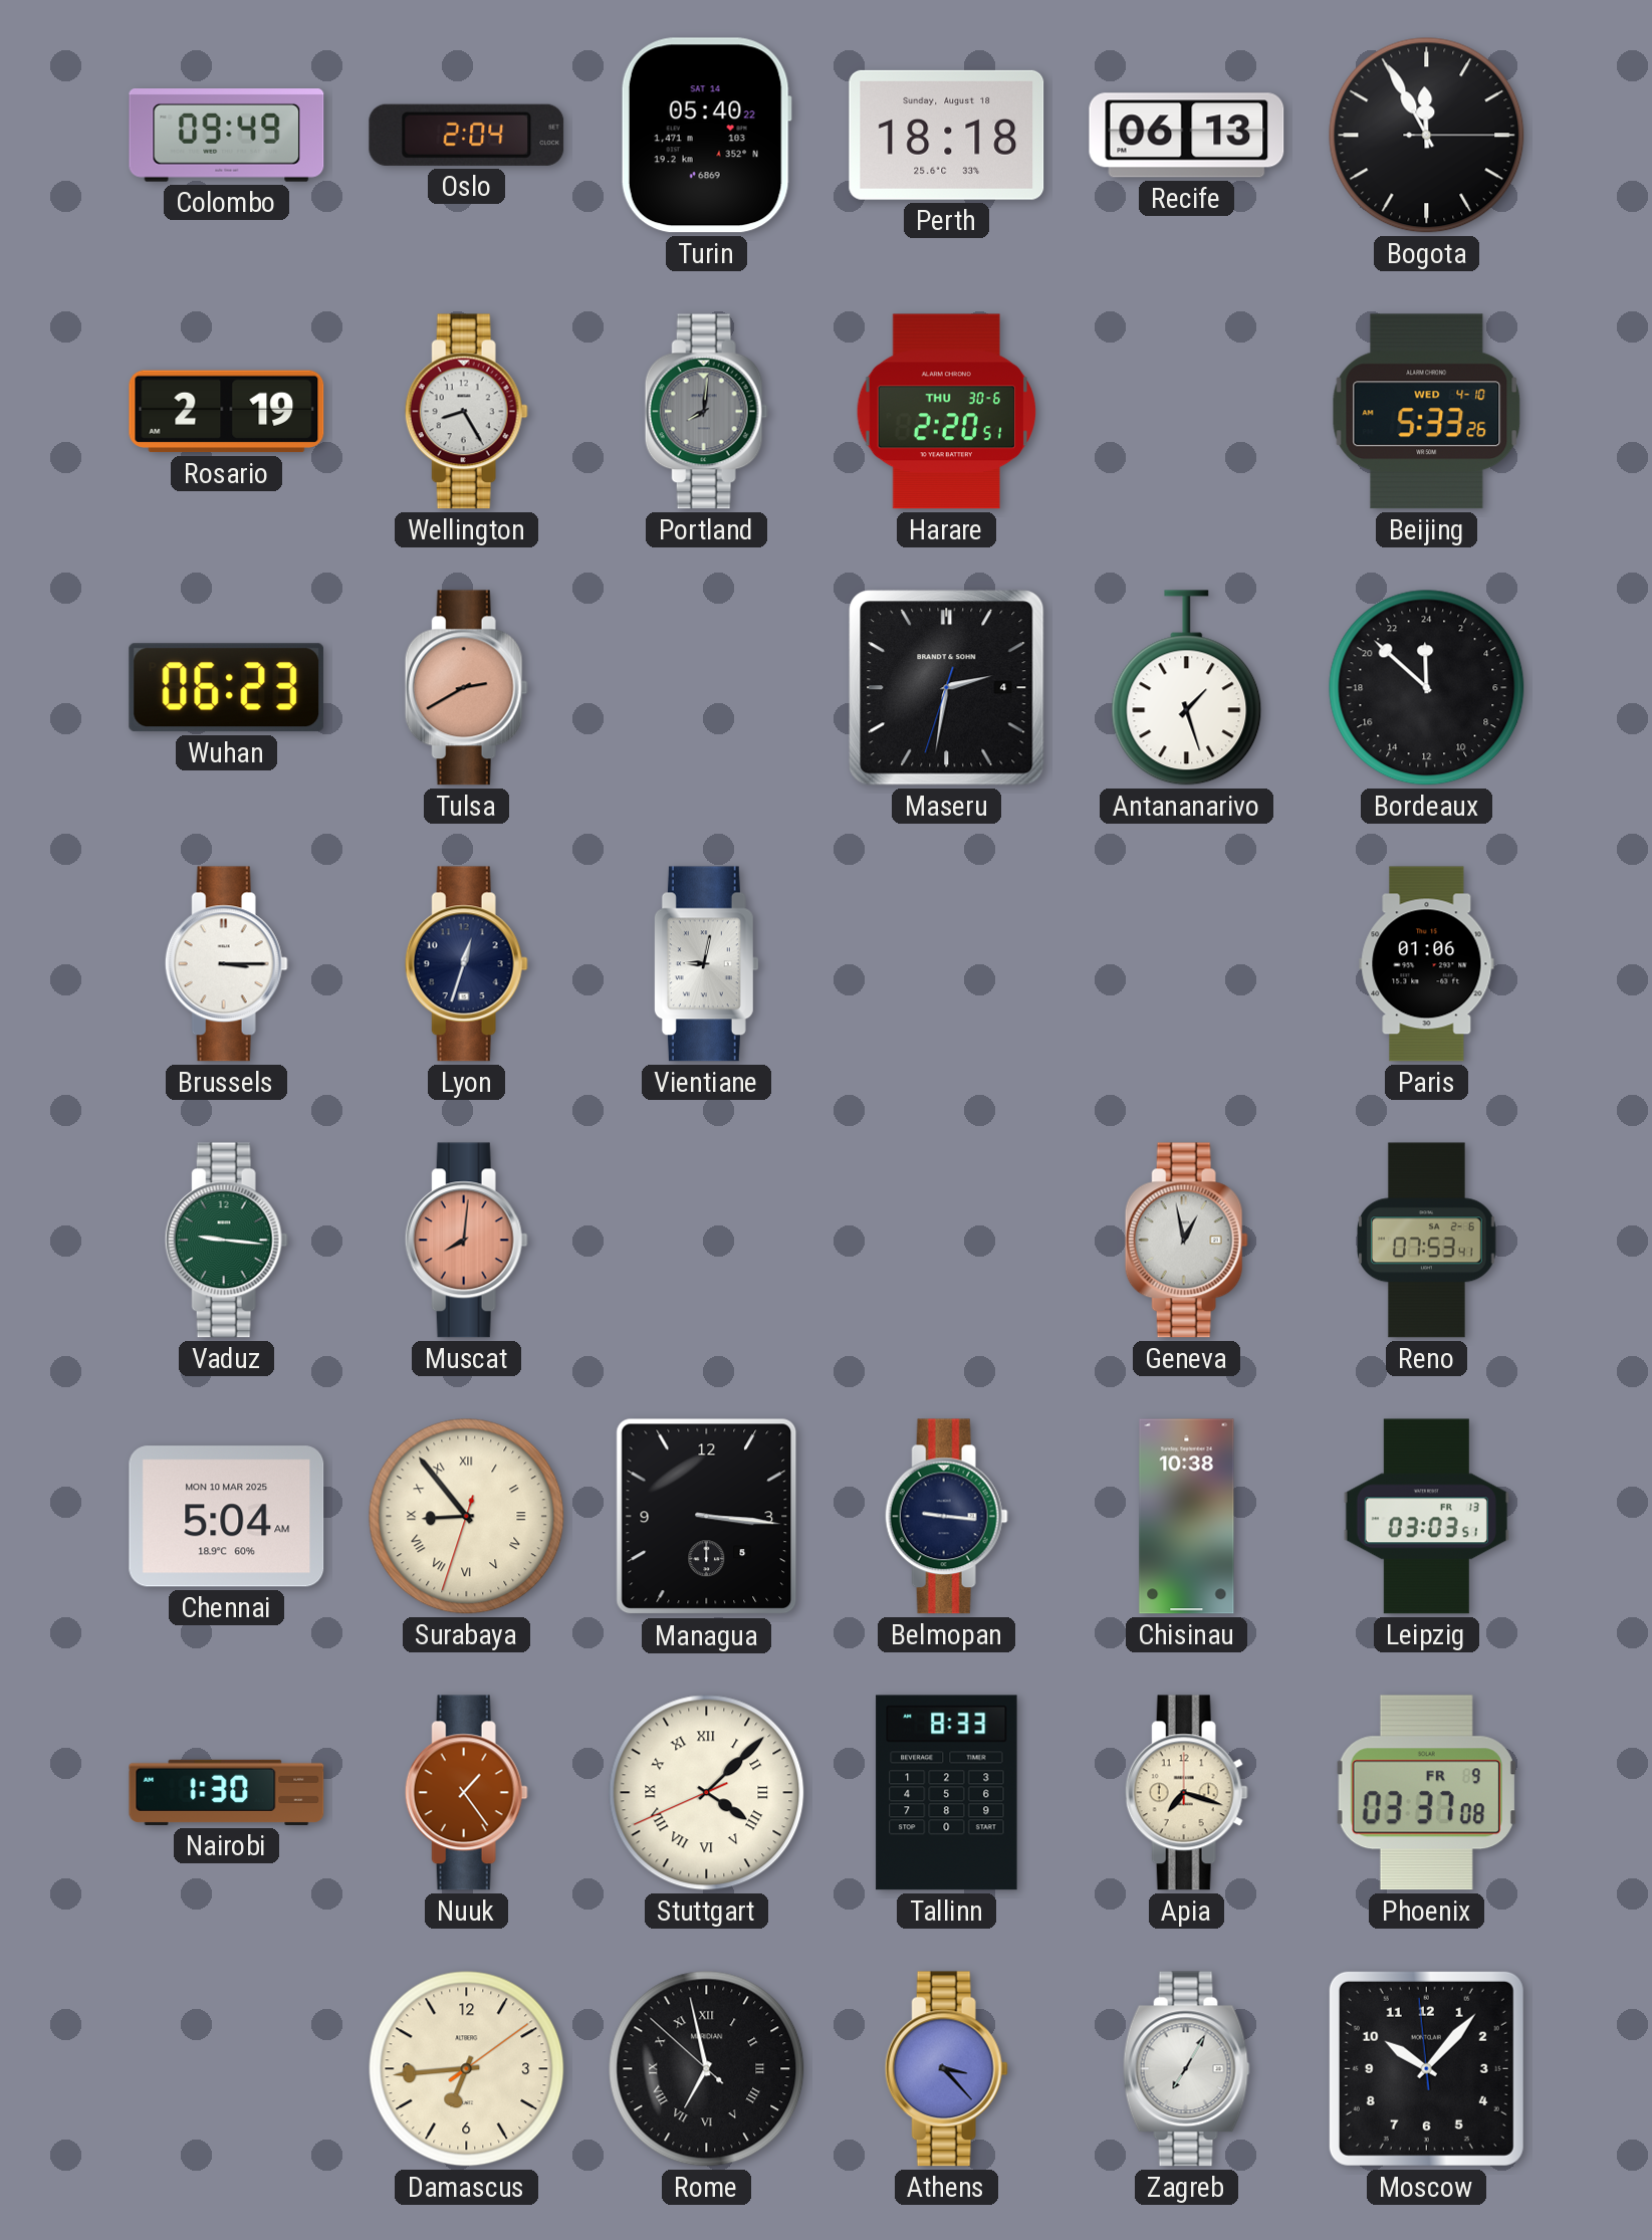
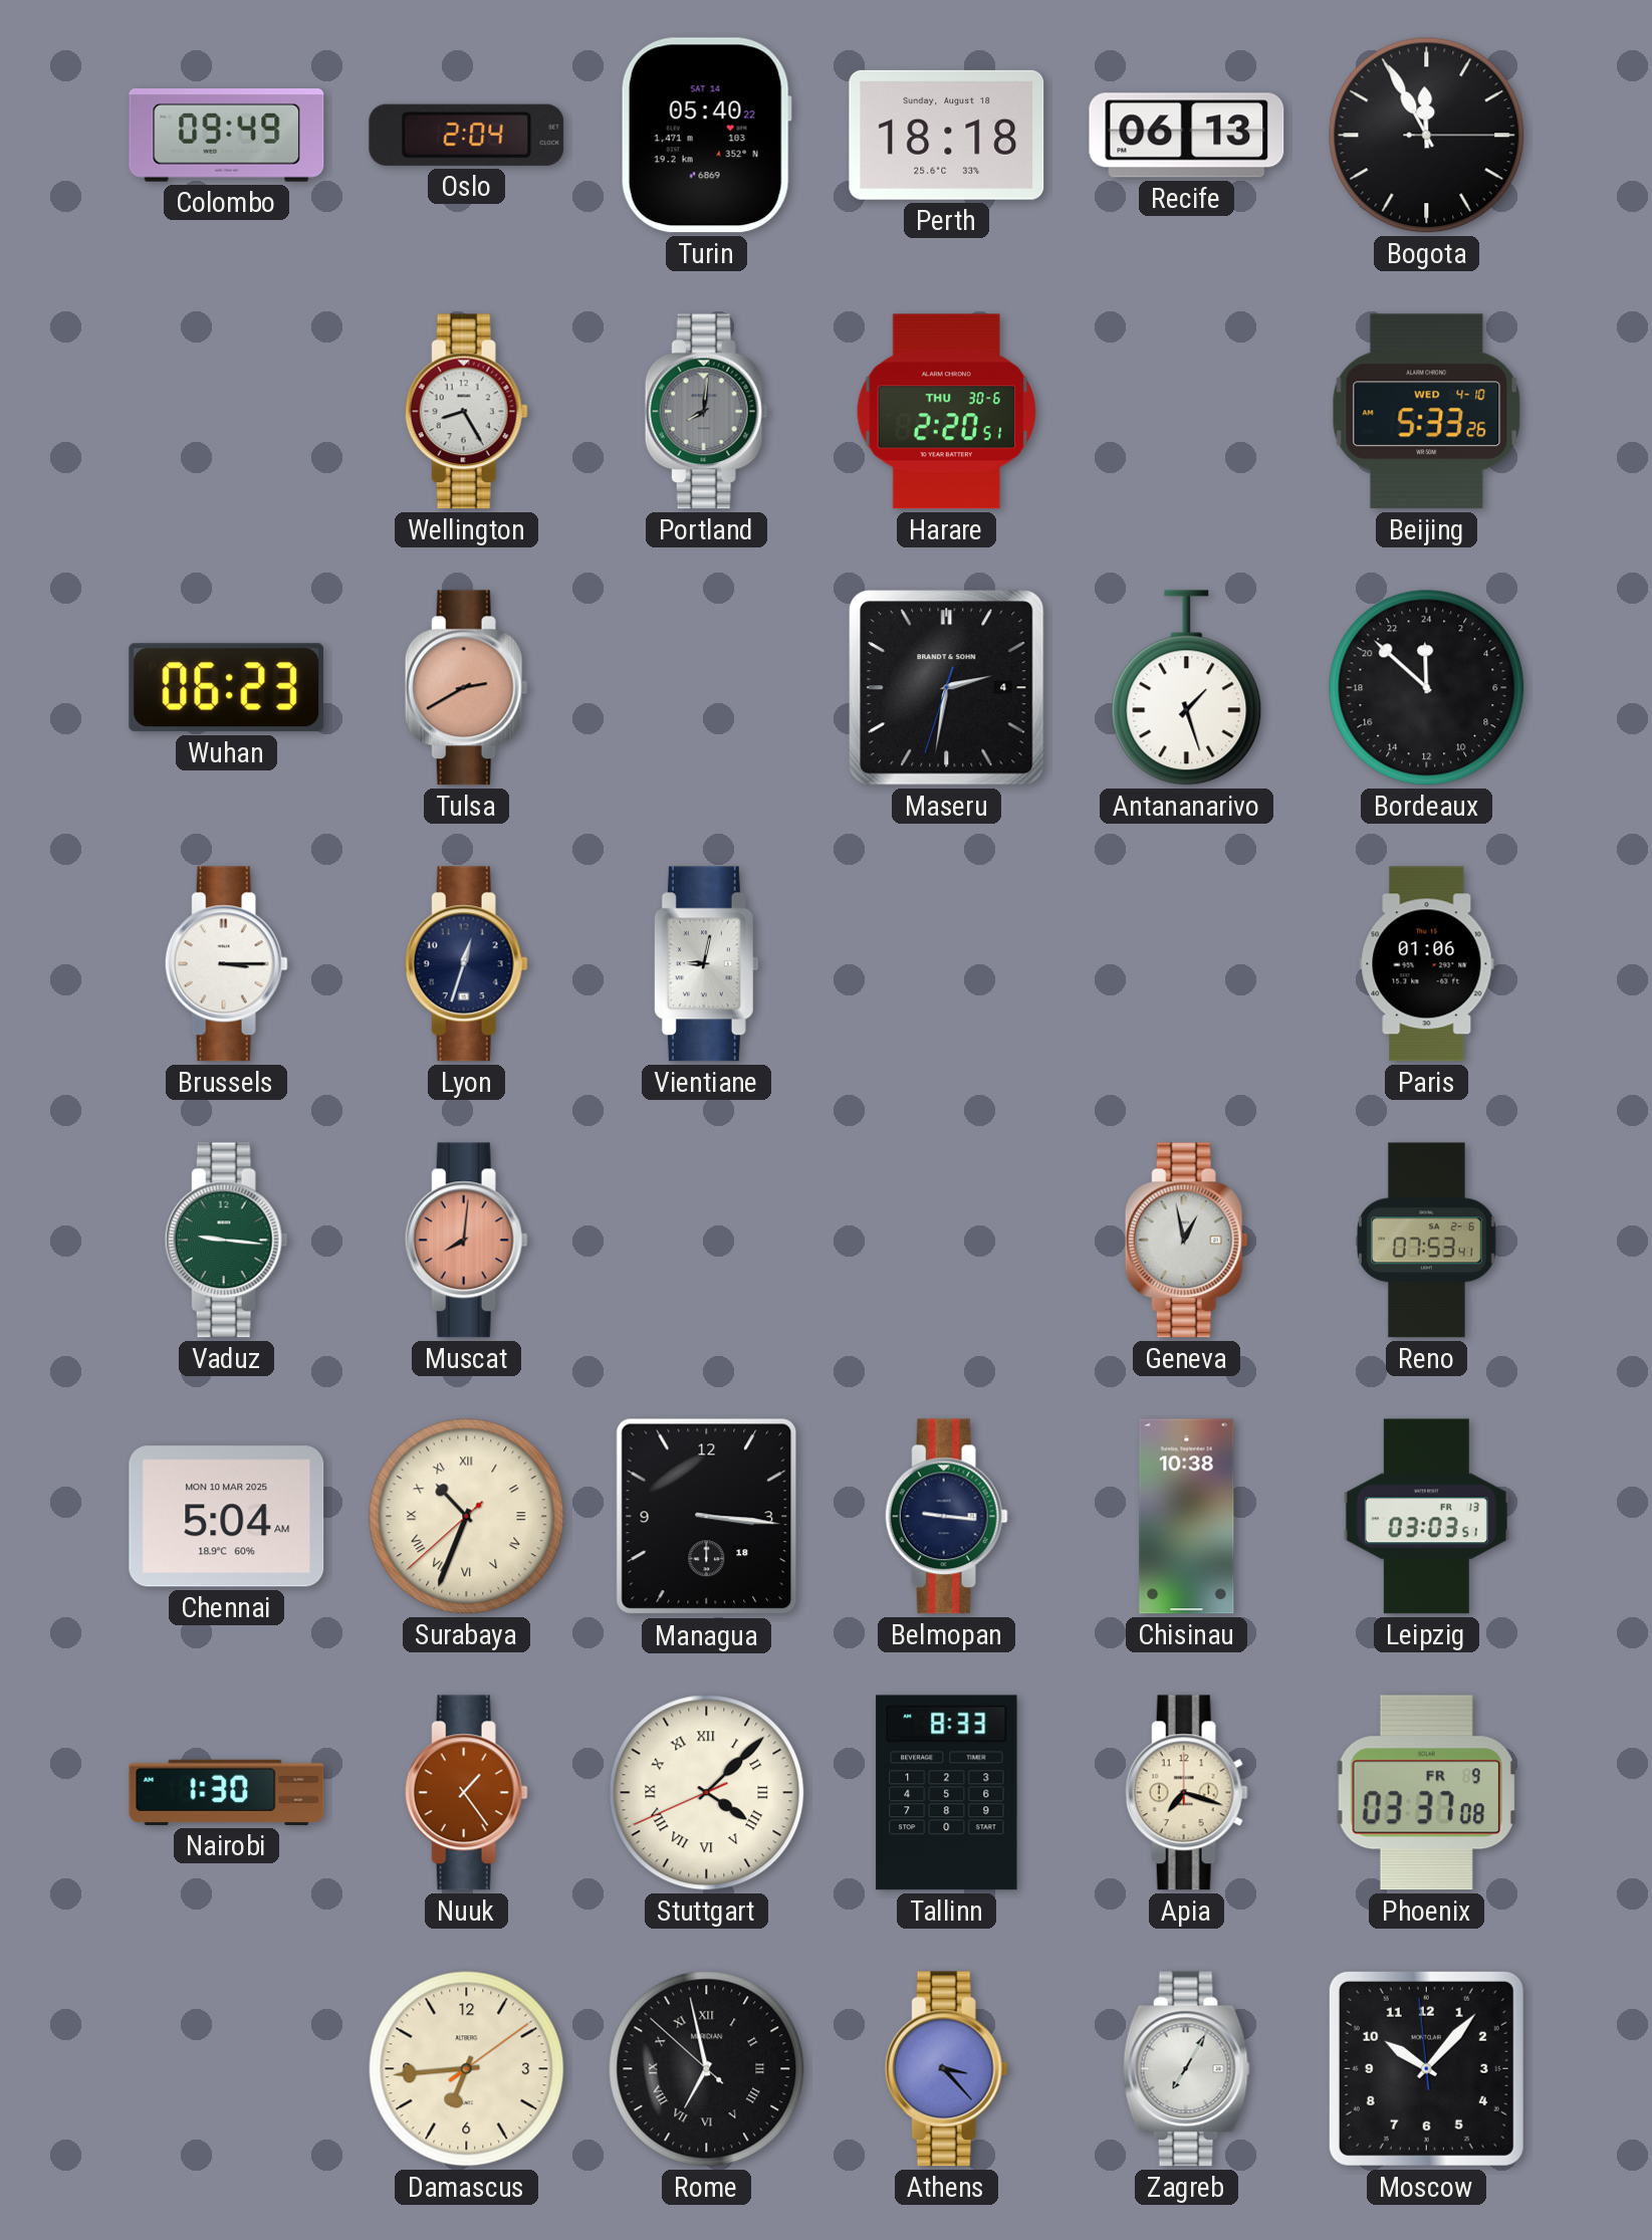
Rosario: 2:19 -> none
Surabaya: 8:53 -> 10:33
Managua date: 5 -> 18
